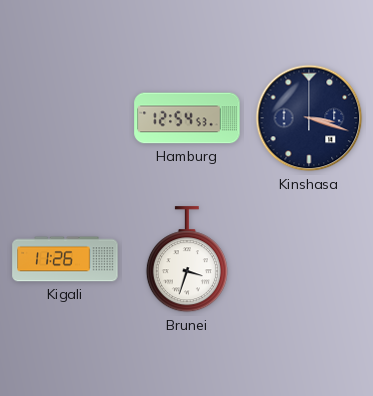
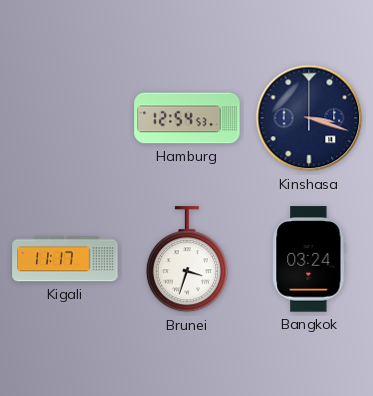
Kigali: 11:26 -> 11:17
Bangkok: none -> 03:24
